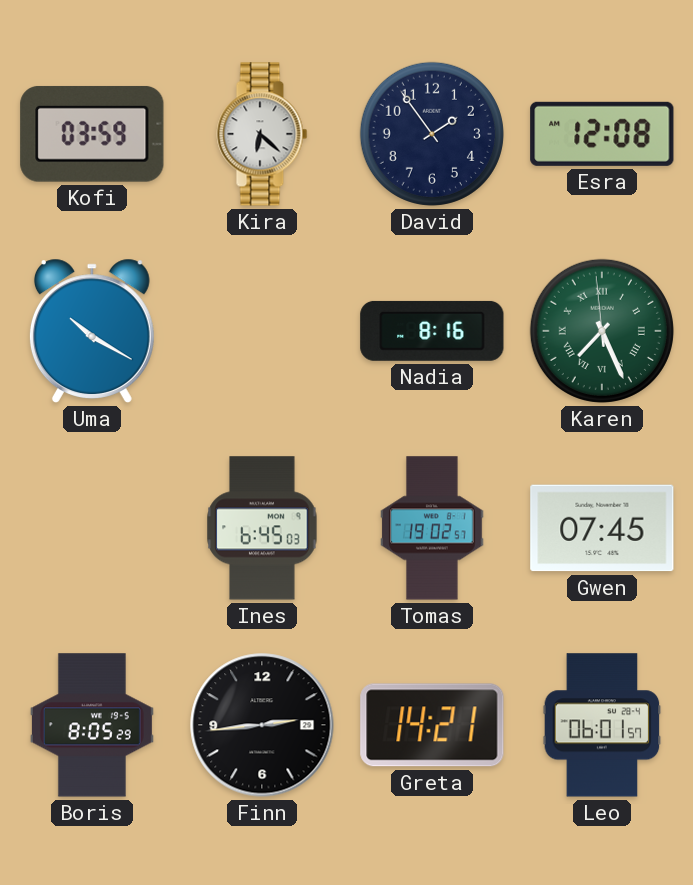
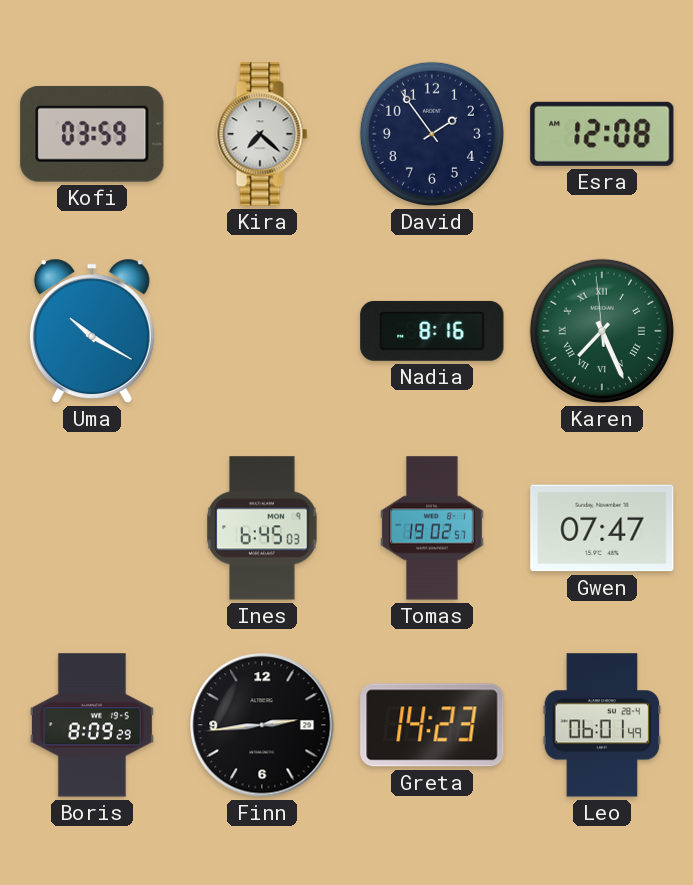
Kira: 6:22 -> 7:22
Gwen: 07:45 -> 07:47
Boris: 8:05 -> 8:09
Greta: 14:21 -> 14:23
Leo: 06:01:57 -> 06:01:49
